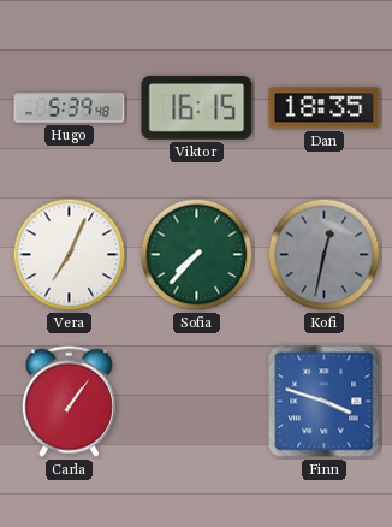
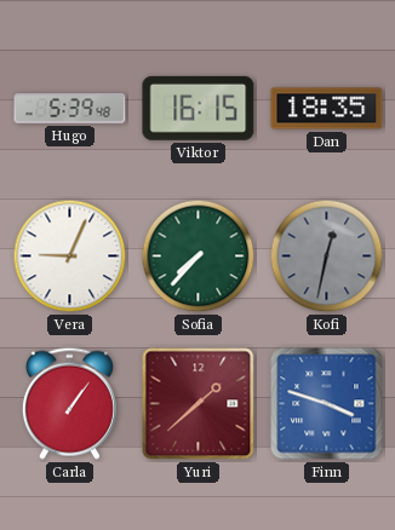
Vera: 7:04 -> 9:04
Yuri: none -> 1:38
